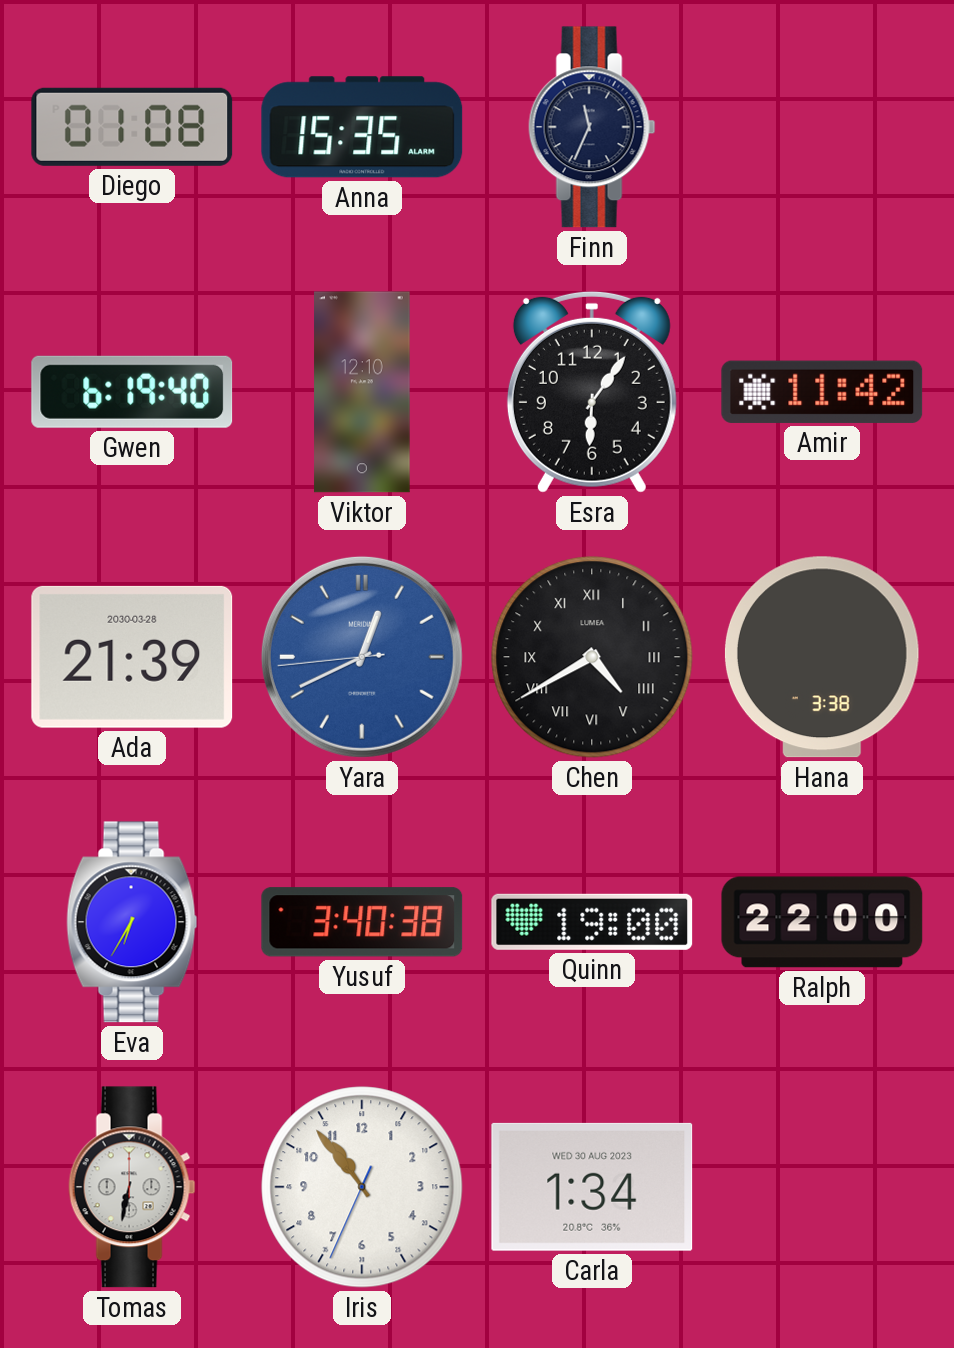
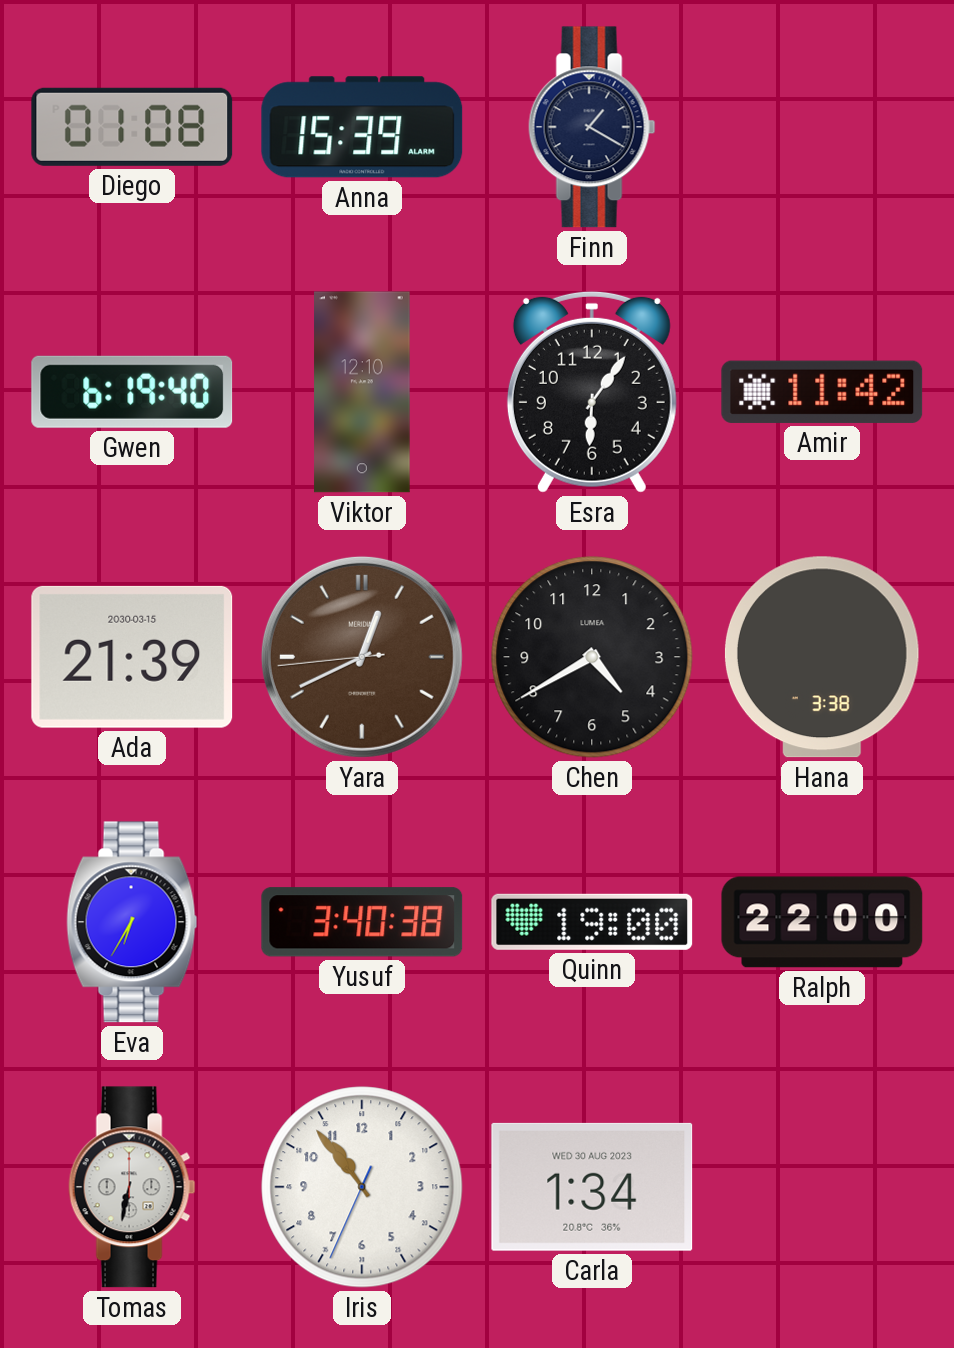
Anna: 15:35 -> 15:39
Finn: 11:34 -> 1:20
Ada date: 2030-03-28 -> 2030-03-15
Yara dial: blue -> brown
Chen numerals: Roman -> Arabic
